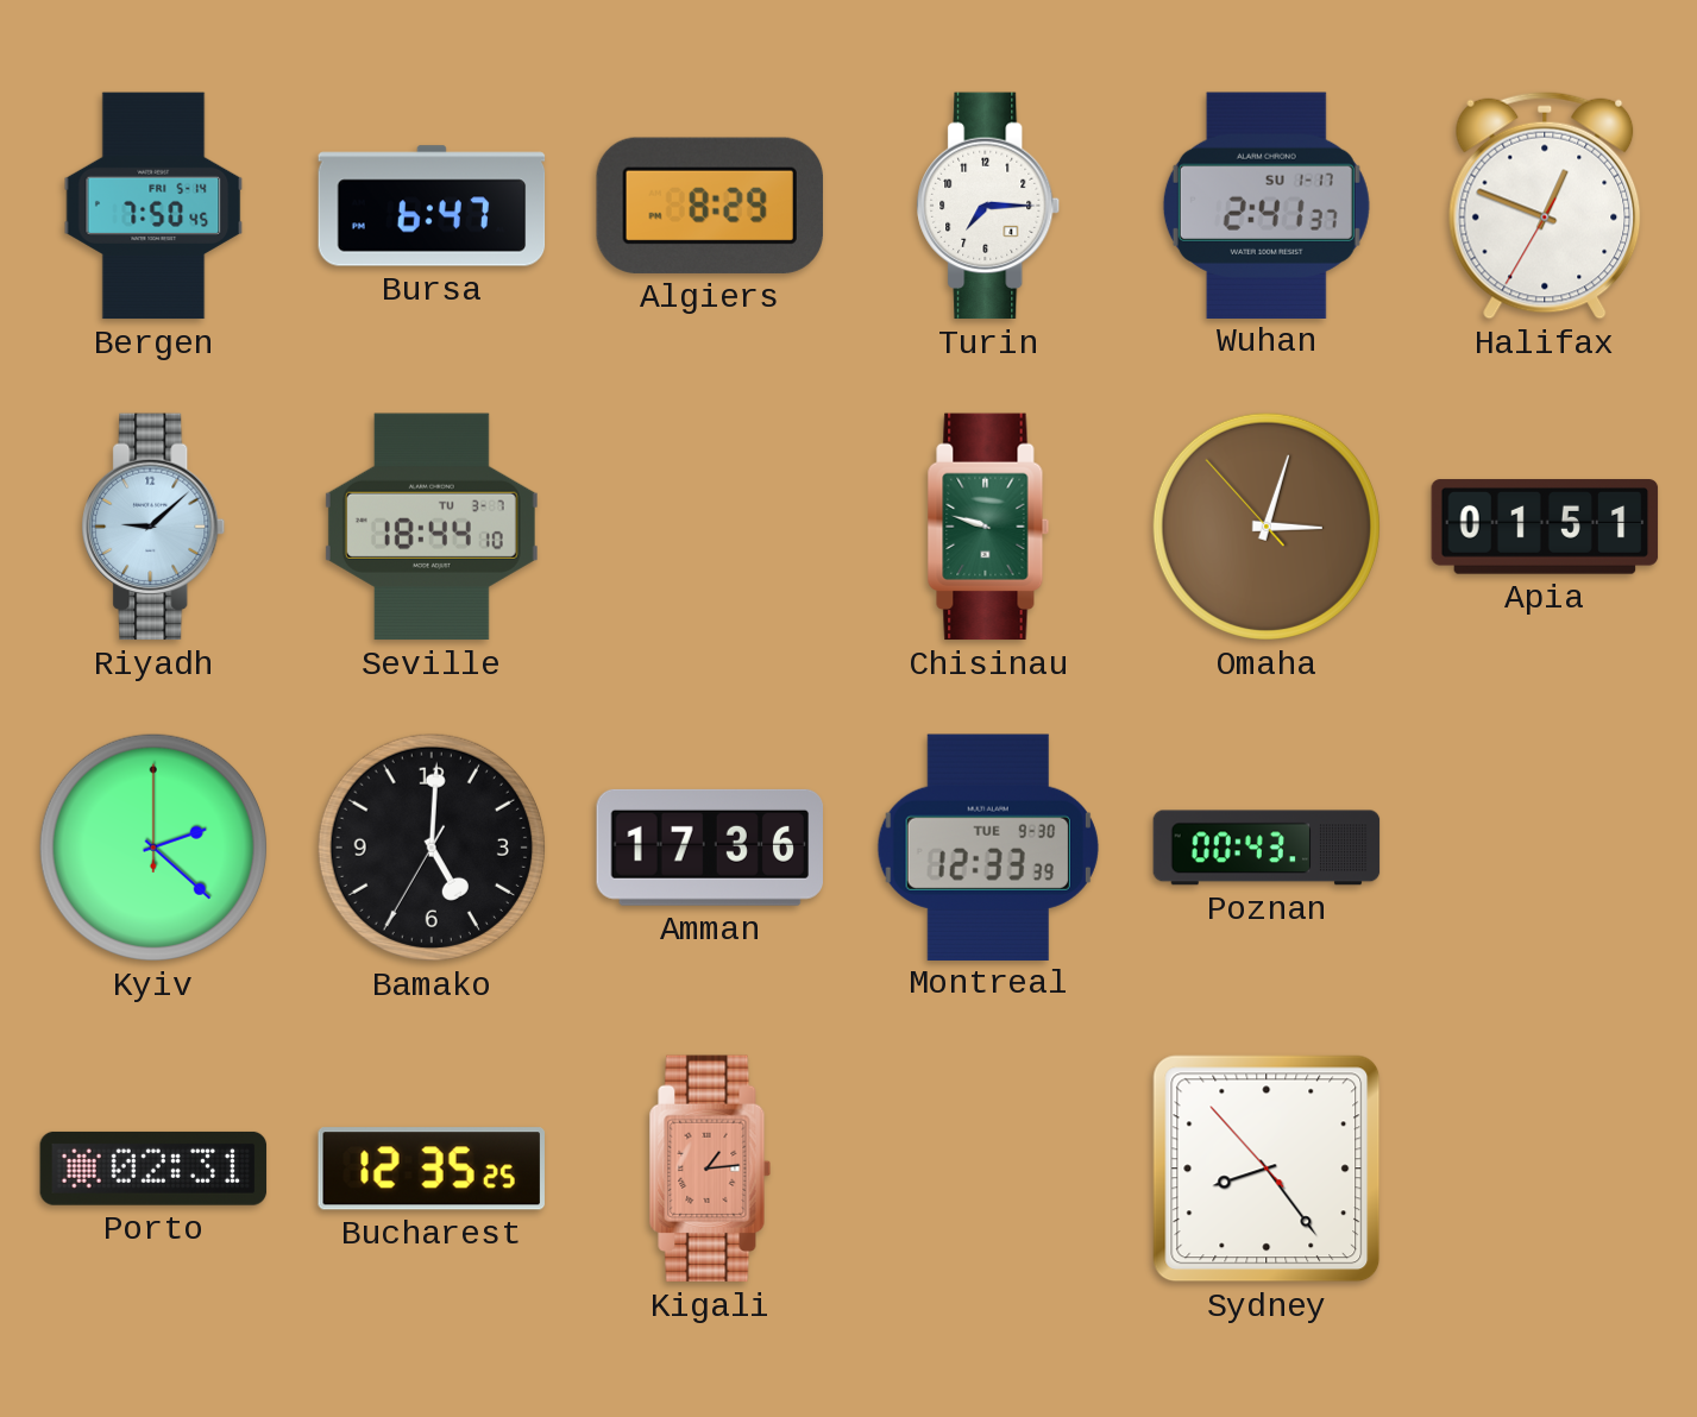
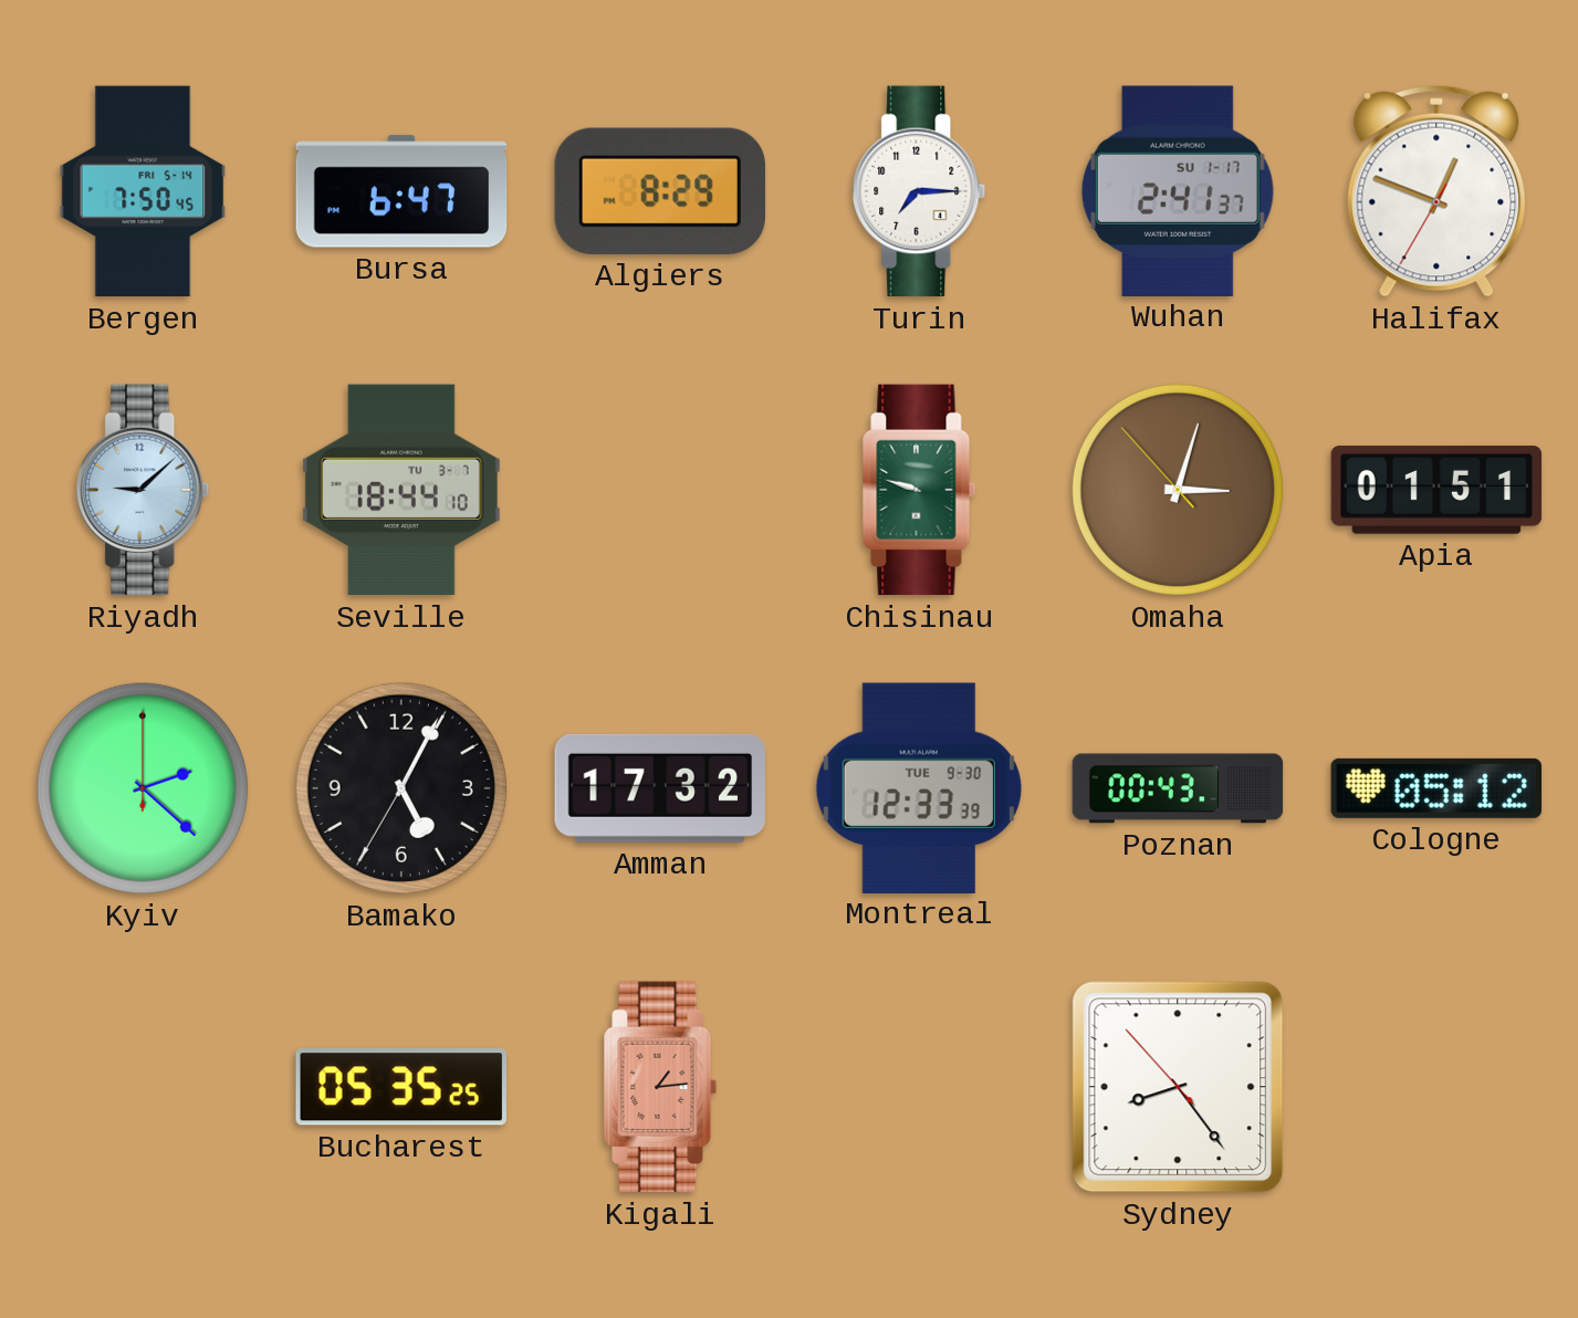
Bamako: 5:00 -> 5:04
Amman: 17:36 -> 17:32
Cologne: none -> 05:12
Porto: 02:31 -> none
Bucharest: 12:35 -> 05:35
